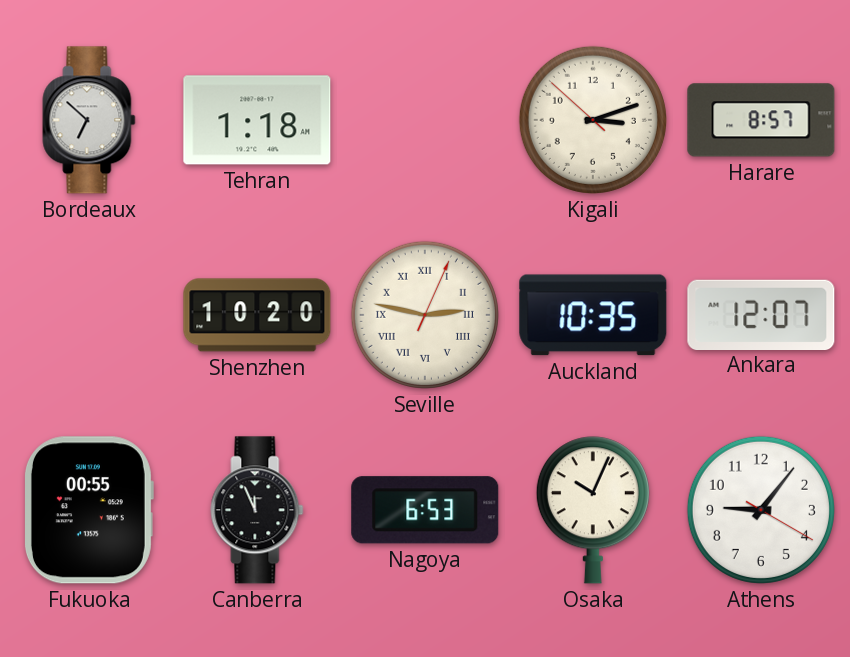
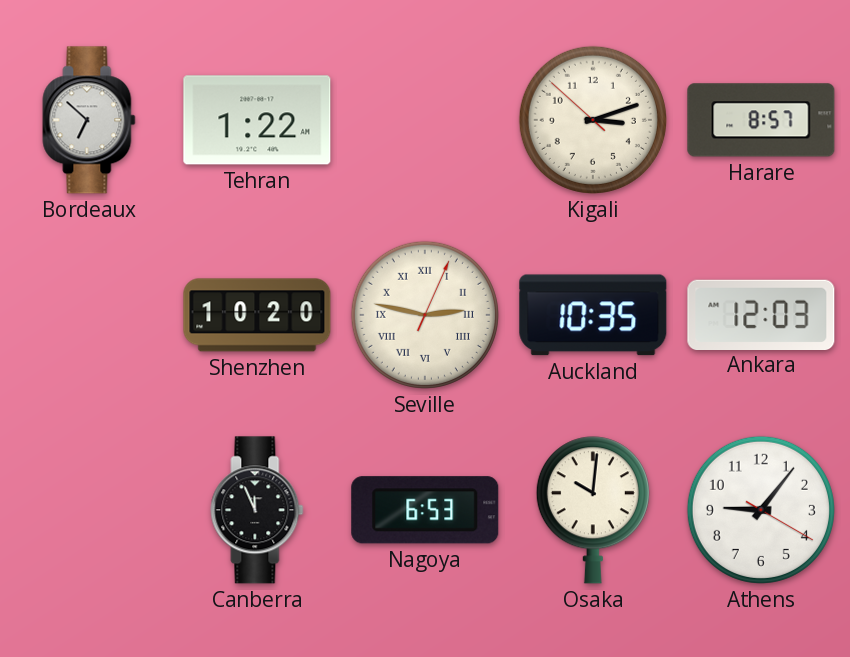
Tehran: 1:18 -> 1:22
Ankara: 12:07 -> 12:03
Fukuoka: 00:55 -> none
Osaka: 10:04 -> 10:01
